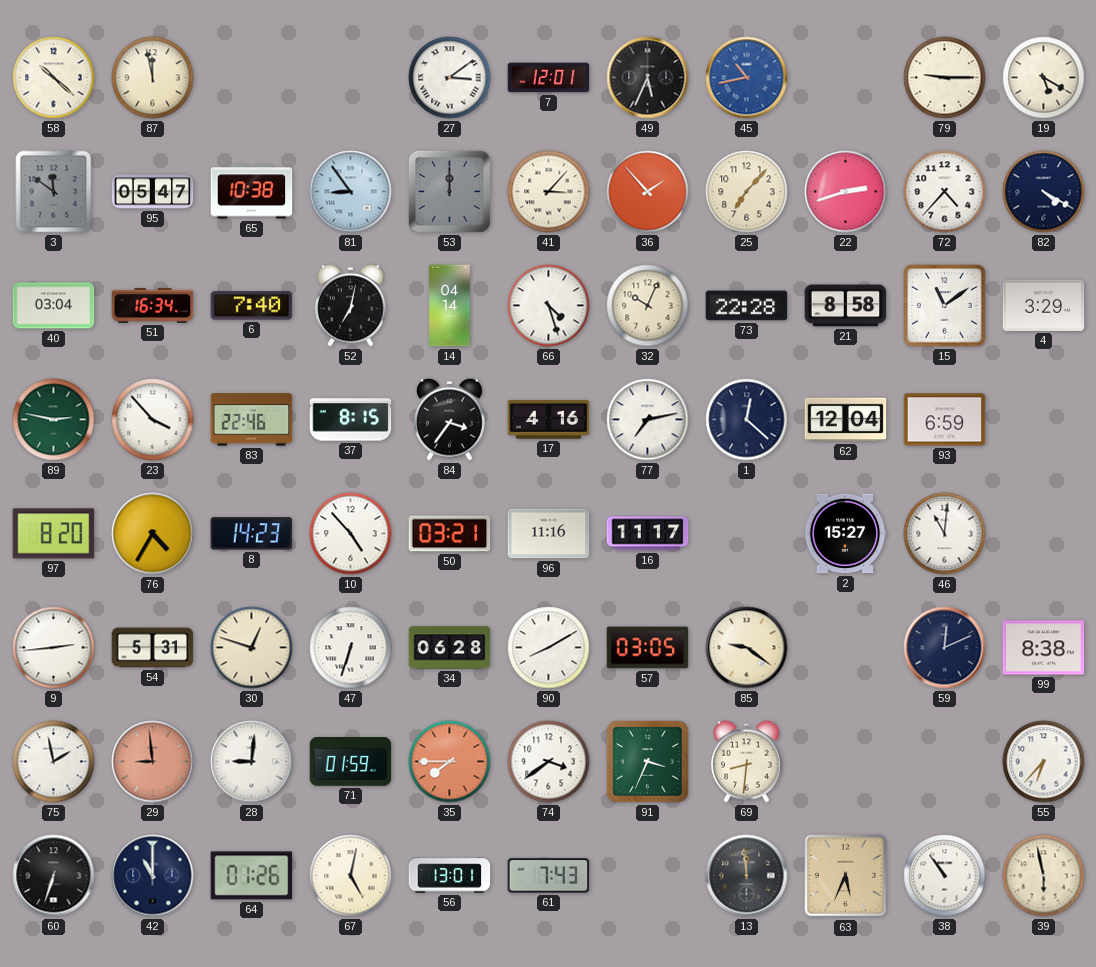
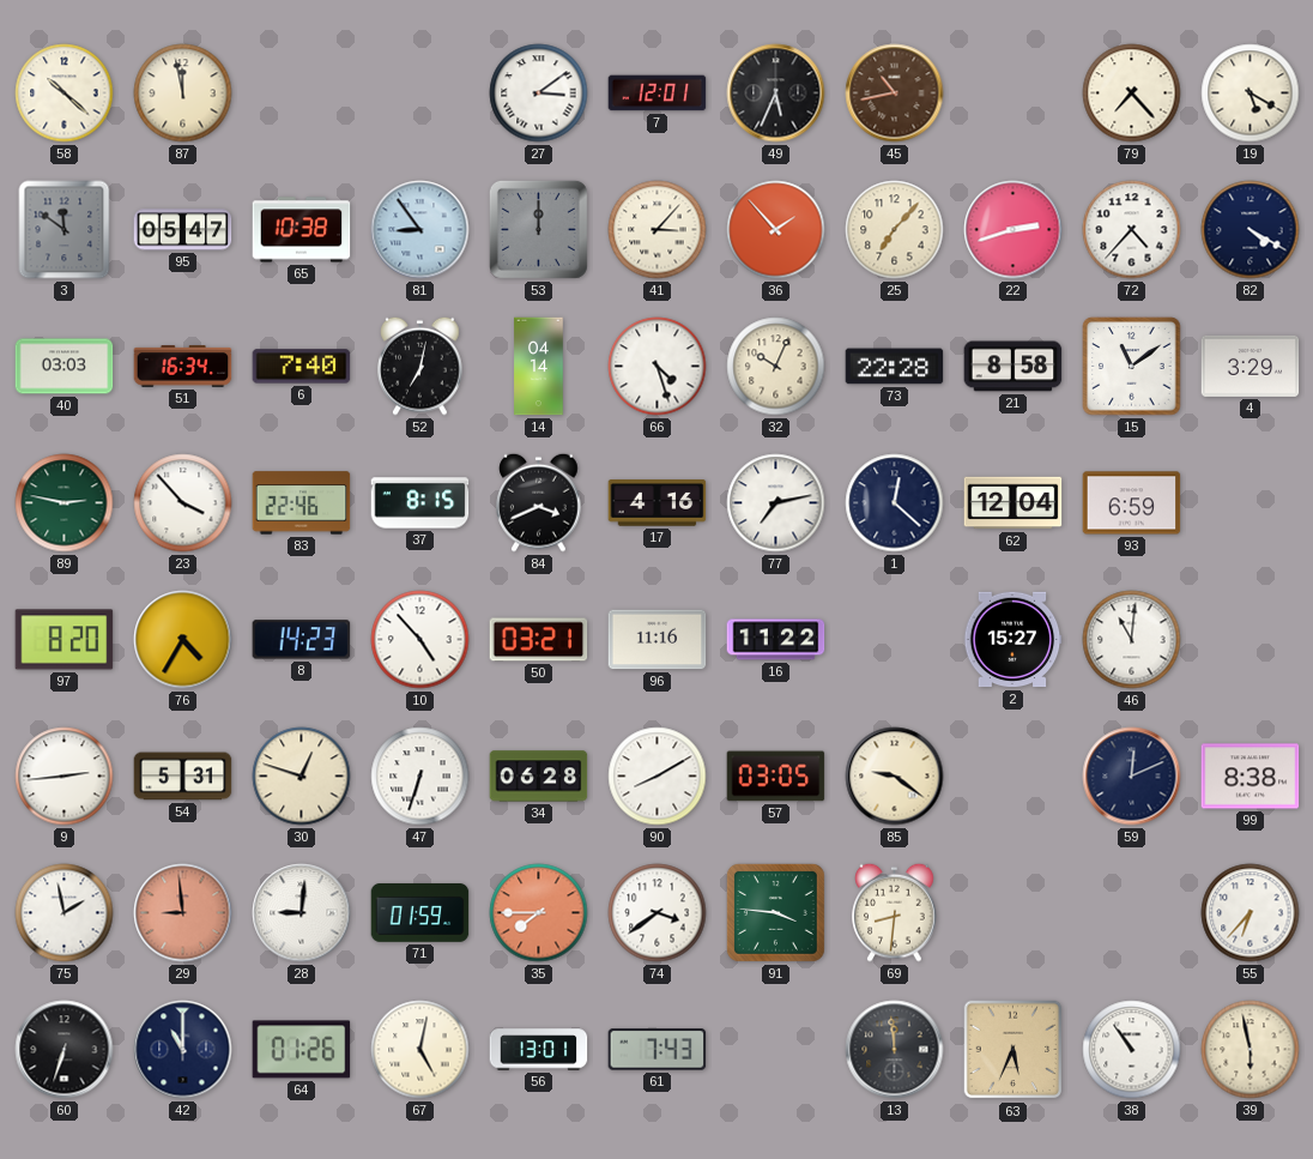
45 dial: blue -> brown
79: 9:15 -> 7:23
40: 03:04 -> 03:03
84: 3:36 -> 3:41
16: 11:17 -> 11:22
91: 3:34 -> 3:46
